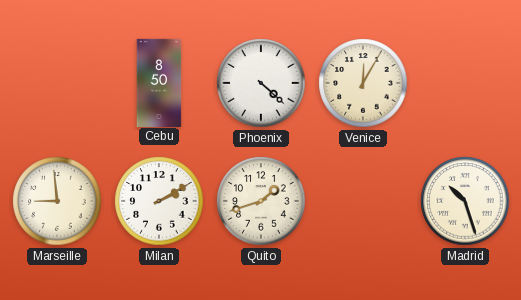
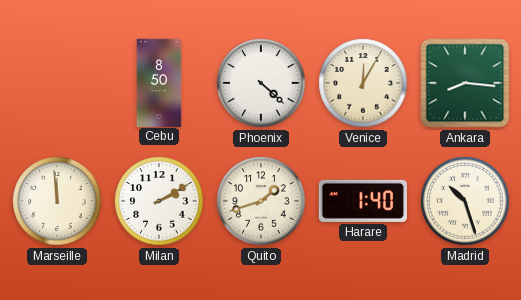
Ankara: none -> 8:16
Marseille: 8:59 -> 11:59
Harare: none -> 1:40
